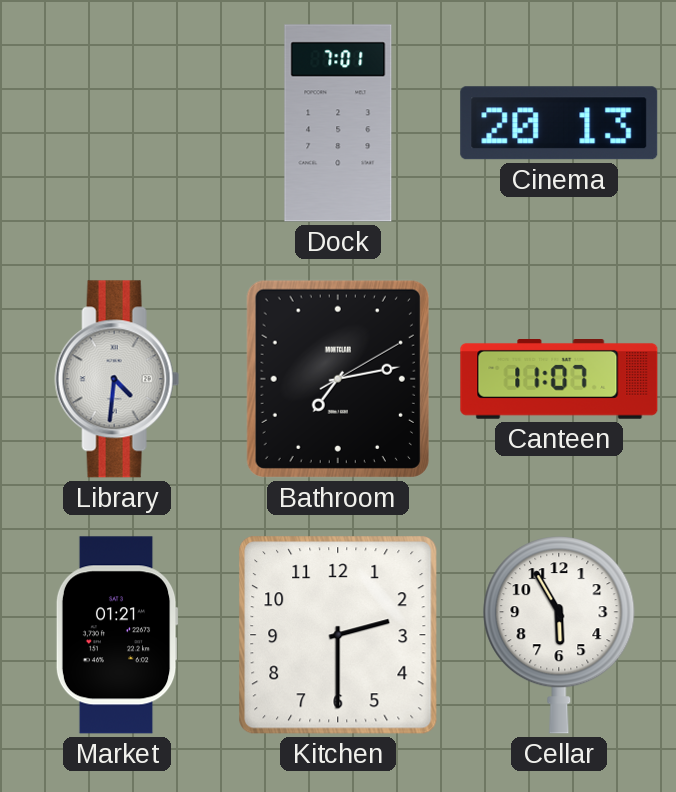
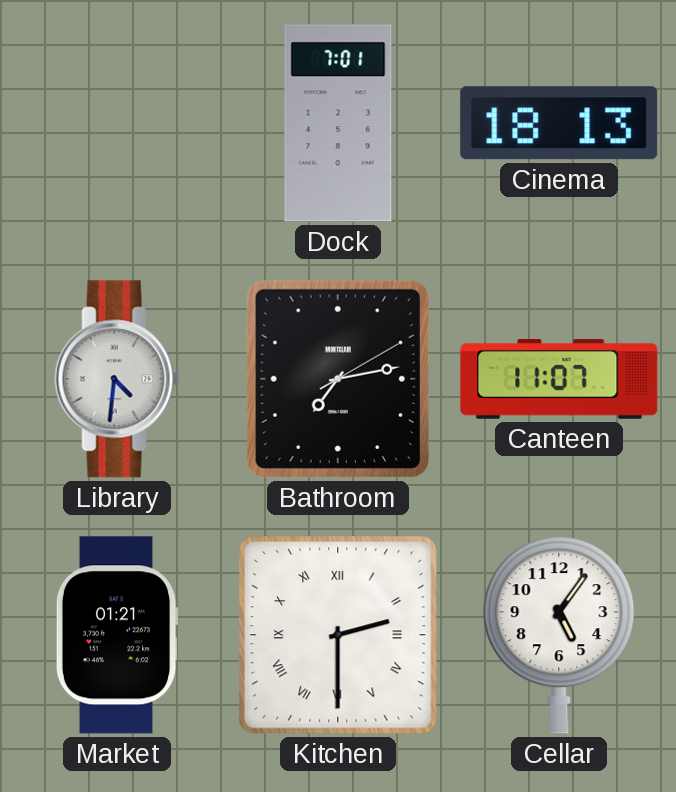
Cinema: 20:13 -> 18:13
Kitchen numerals: Arabic -> Roman
Cellar: 5:55 -> 5:06
